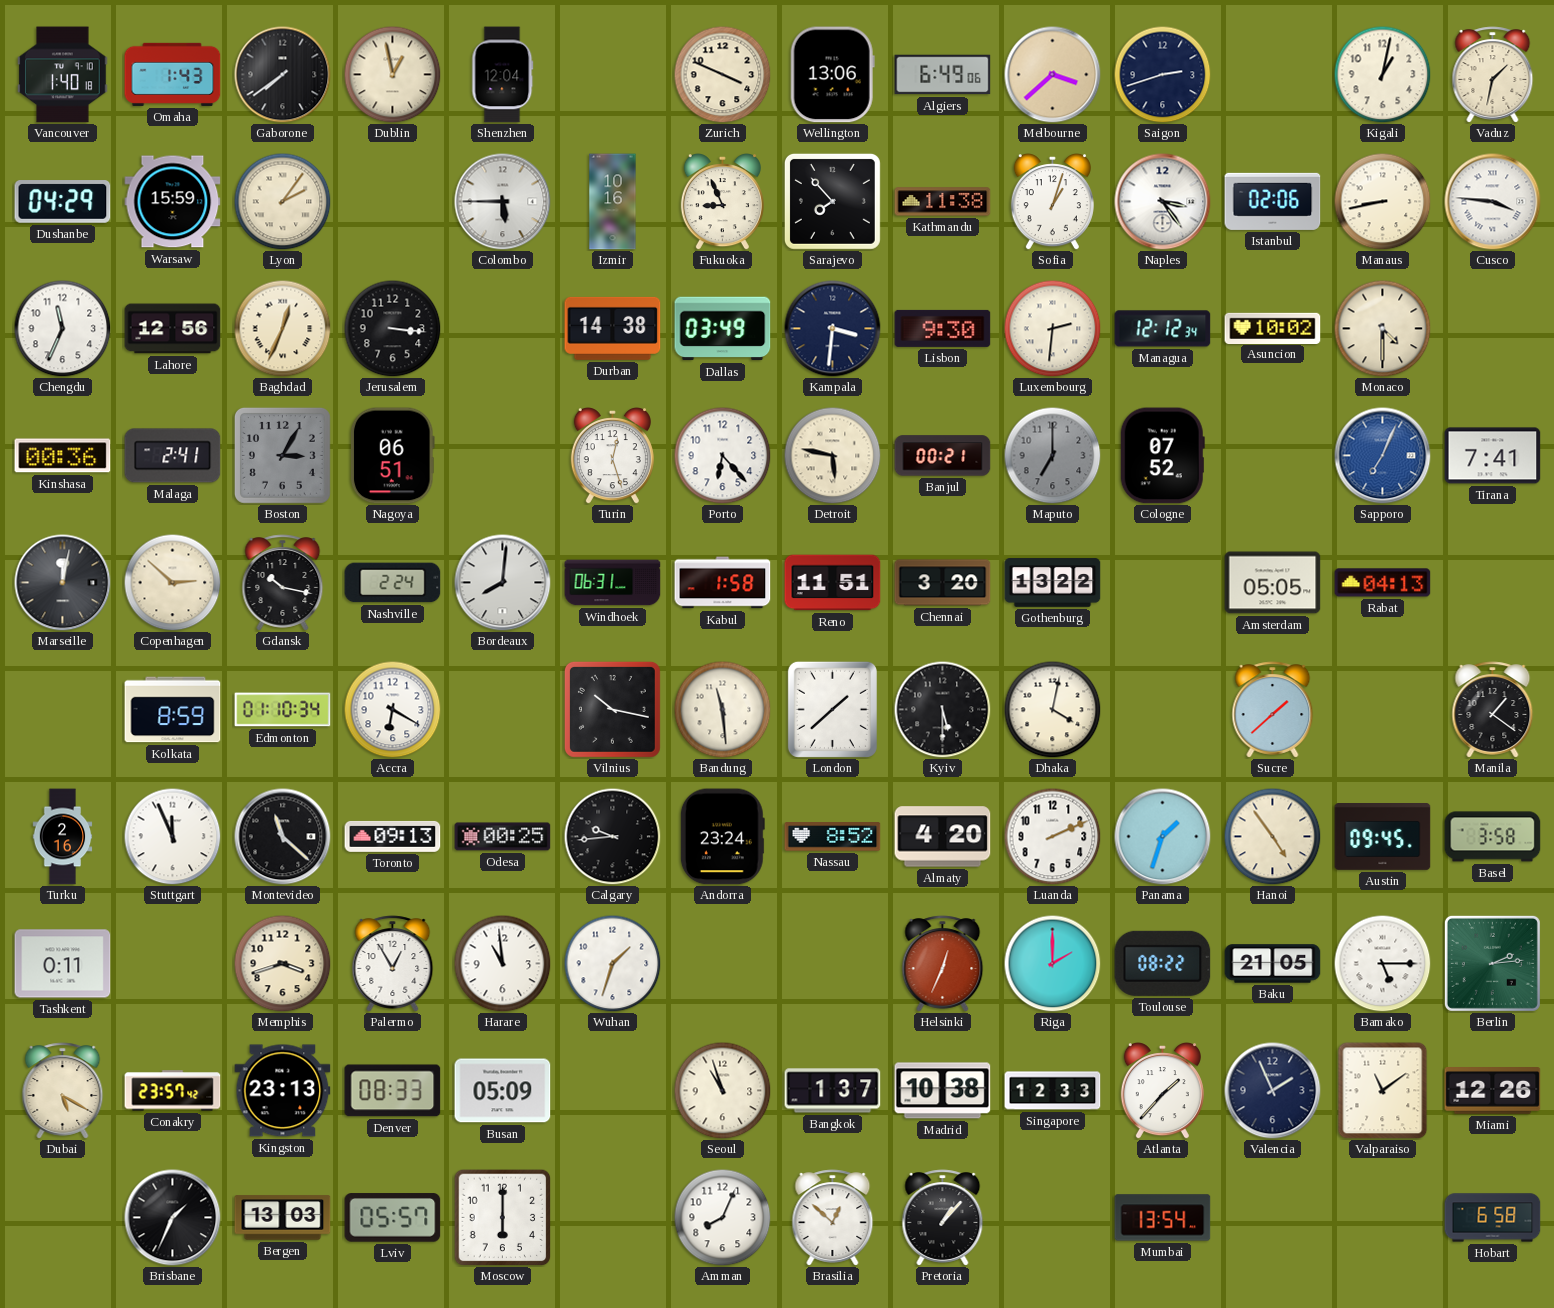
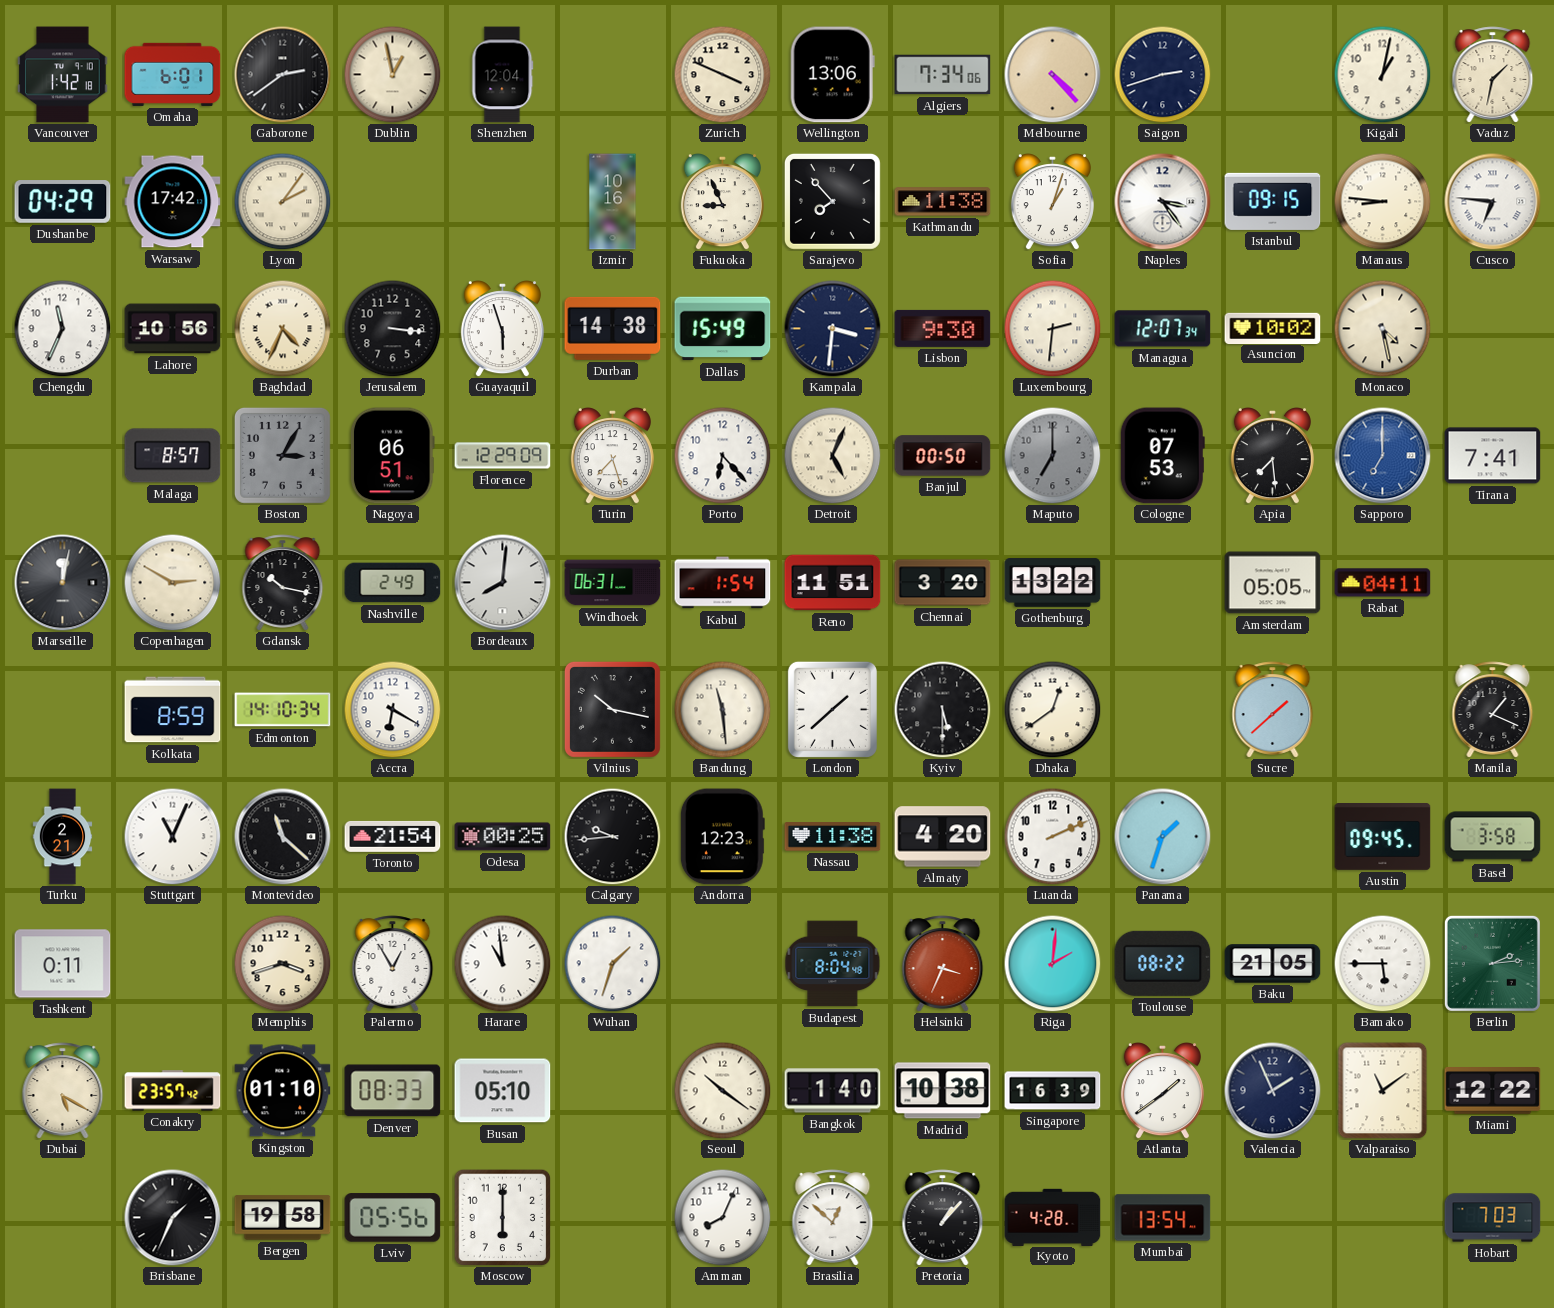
Vancouver: 1:40 -> 1:42
Omaha: 1:43 -> 6:01
Gaborone: 7:39 -> 2:39
Algiers: 6:49 -> 7:34
Melbourne: 3:38 -> 4:23
Warsaw: 15:59 -> 17:42
Colombo: 5:45 -> none
Istanbul: 02:06 -> 09:15
Manaus: 8:43 -> 8:46
Cusco: 3:46 -> 6:46
Lahore: 12:56 -> 10:56
Baghdad: 12:34 -> 4:34
Guayaquil: none -> 5:57
Dallas: 03:49 -> 15:49
Managua: 12:12 -> 12:07
Monaco: 4:30 -> 4:28
Kinshasa: 00:36 -> none
Malaga: 2:41 -> 8:57
Florence: none -> 12:29
Turin: 12:27 -> 7:27
Detroit: 5:47 -> 5:04
Banjul: 00:21 -> 00:50
Cologne: 07:52 -> 07:53
Apia: none -> 7:29
Sapporo: 7:04 -> 7:00
Copenhagen: 2:52 -> 2:50
Nashville: 2:24 -> 2:49
Kabul: 1:58 -> 1:54
Rabat: 04:13 -> 04:11
Edmonton: 01:10 -> 14:10
Dhaka: 4:02 -> 12:39
Manila: 1:21 -> 1:19
Turku: 2:16 -> 2:21
Stuttgart: 11:56 -> 11:04
Toronto: 09:13 -> 21:54
Andorra: 23:24 -> 12:23
Nassau: 8:52 -> 11:38
Hanoi: 4:54 -> none
Budapest: none -> 8:04
Helsinki: 12:34 -> 3:34
Riga: 2:00 -> 2:01
Bamako: 5:15 -> 5:45
Kingston: 23:13 -> 01:10
Busan: 05:09 -> 05:10
Seoul: 10:57 -> 10:21
Bangkok: 1:37 -> 1:40
Singapore: 12:33 -> 16:39
Atlanta: 1:37 -> 1:39
Miami: 12:26 -> 12:22
Bergen: 13:03 -> 19:58
Lviv: 05:57 -> 05:56
Kyoto: none -> 4:28
Hobart: 6:58 -> 7:03
